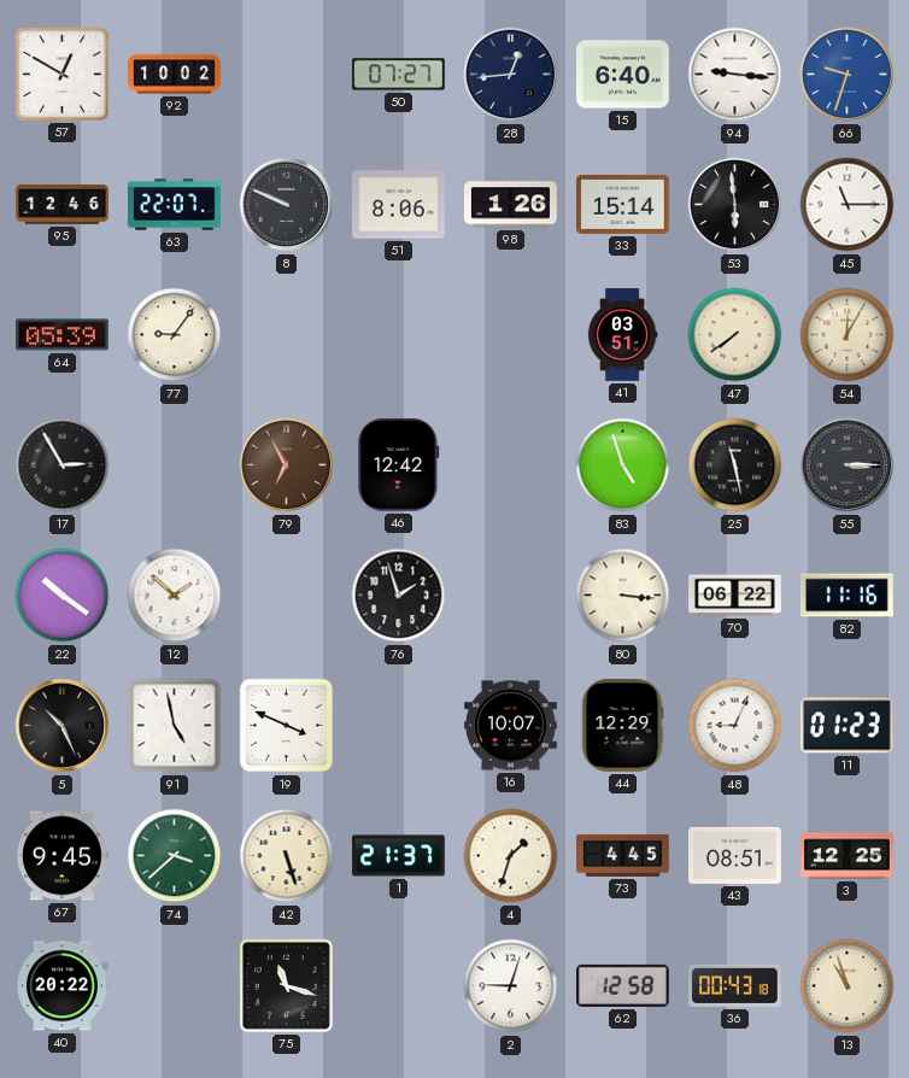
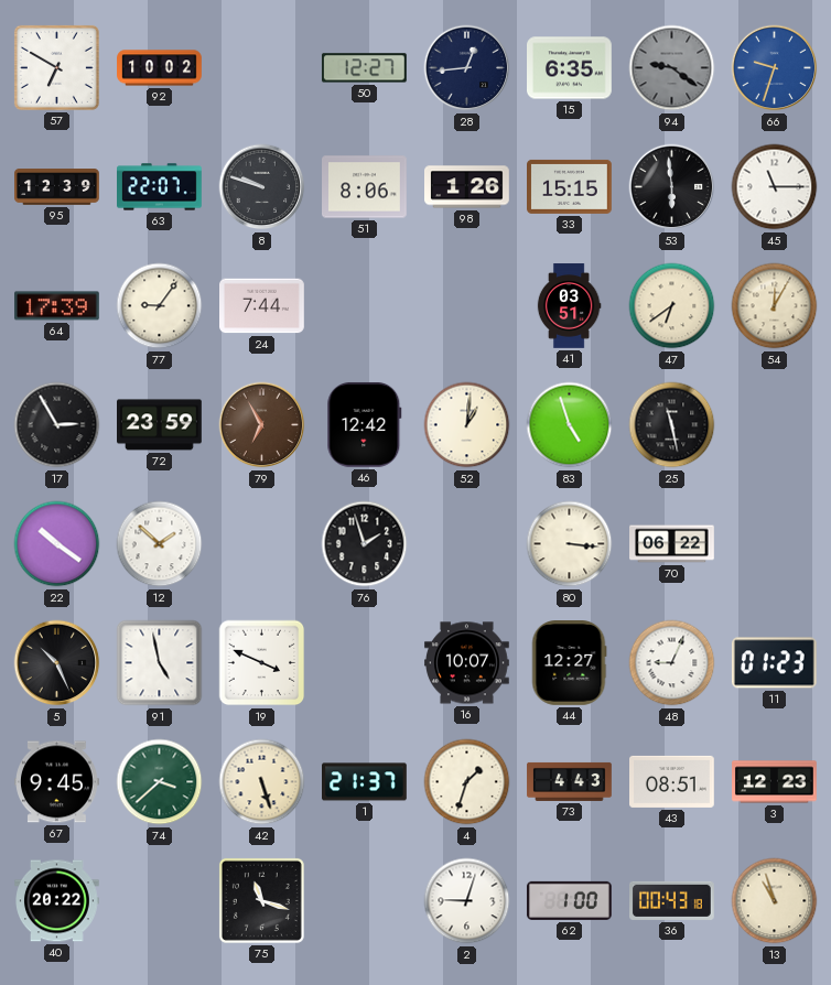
57: 12:50 -> 6:50
50: 07:27 -> 12:27
15: 6:40 -> 6:35
94: 9:16 -> 9:21
94 dial: white -> grey
95: 12:46 -> 12:39
8: 9:49 -> 9:48
33: 15:14 -> 15:15
64: 05:39 -> 17:39
24: none -> 7:44
47: 7:39 -> 6:39
72: none -> 23:59
52: none -> 1:01
55: 3:15 -> none
82: 11:16 -> none
44: 12:29 -> 12:27
73: 4:45 -> 4:43
3: 12:25 -> 12:23
62: 12:58 -> 1:00
